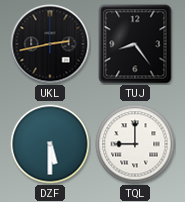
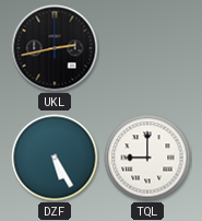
TUJ: 8:24 -> none
DZF: 5:30 -> 5:25
